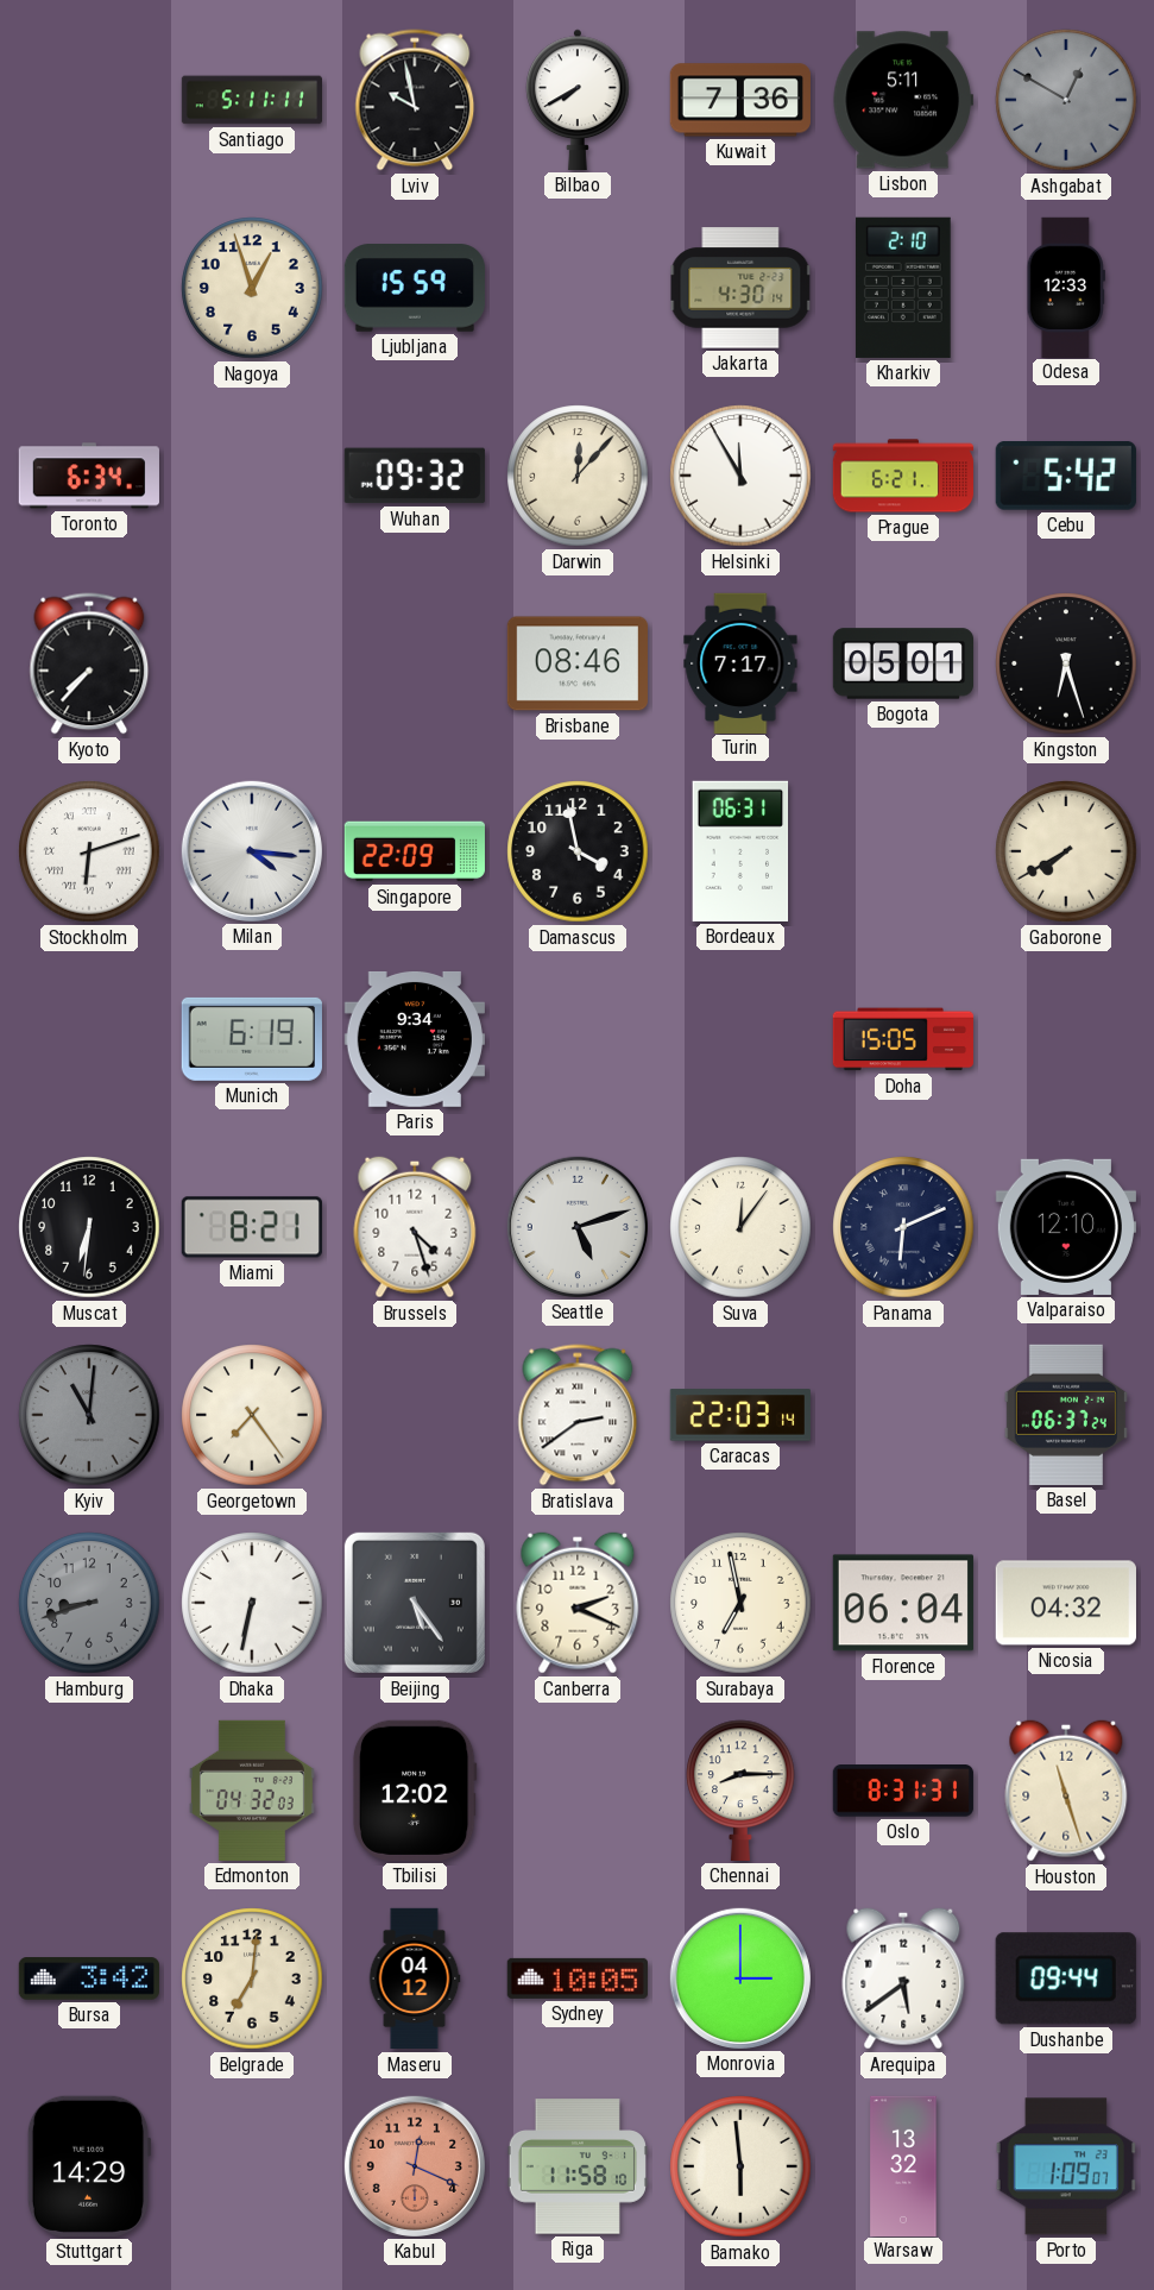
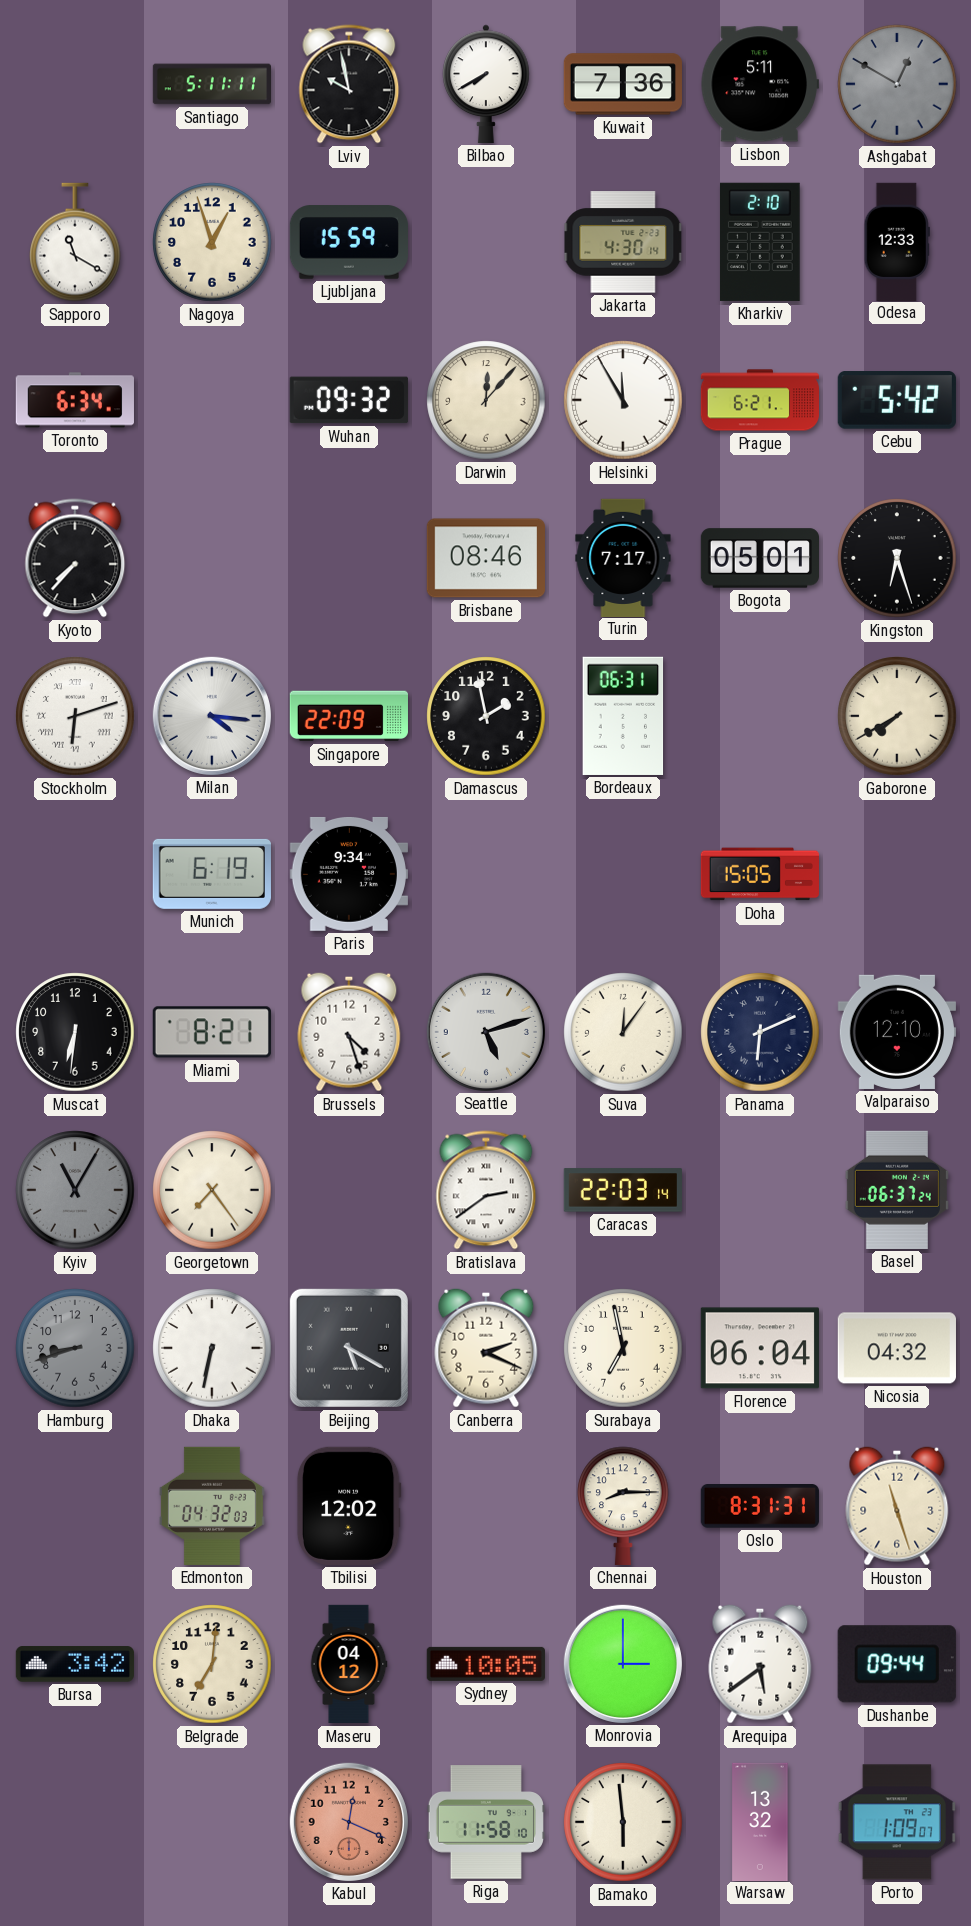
Sapporo: none -> 11:20
Damascus: 3:58 -> 1:58
Kyiv: 11:01 -> 11:05
Beijing: 5:24 -> 5:20
Stuttgart: 14:29 -> none
